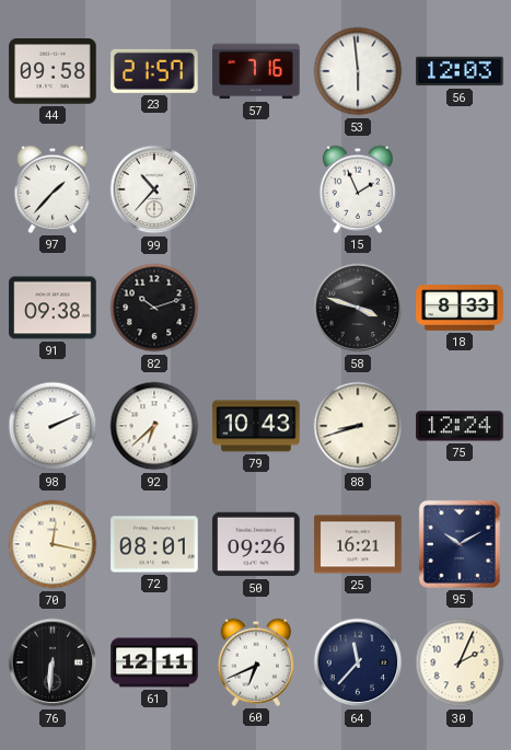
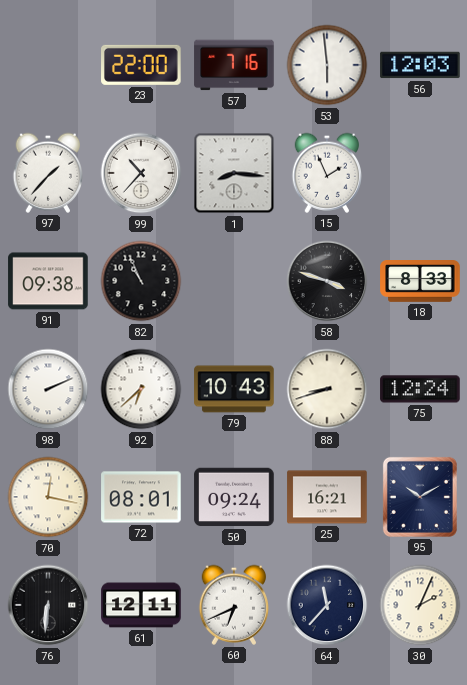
44: 09:58 -> none
23: 21:57 -> 22:00
1: none -> 8:16
82: 10:12 -> 10:56
50: 09:26 -> 09:24
